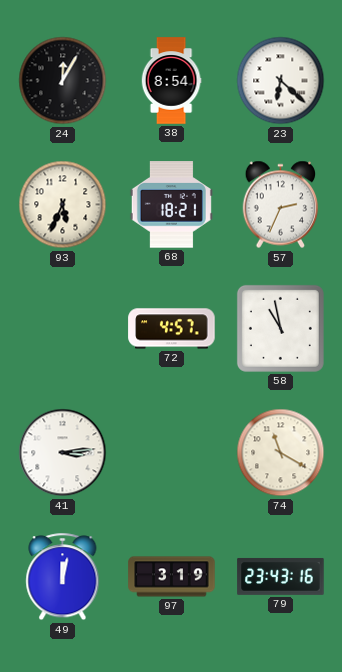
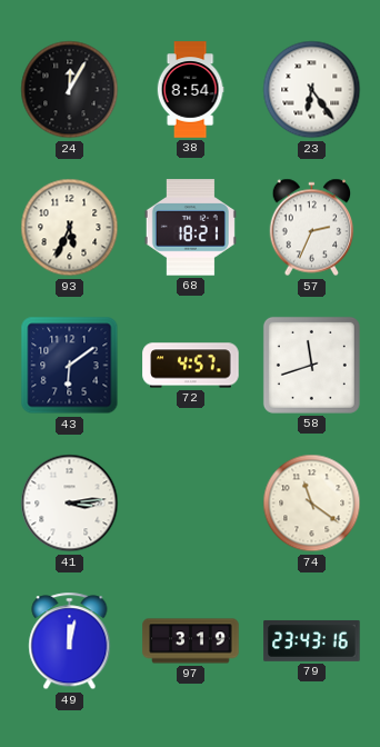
23: 6:22 -> 6:24
43: none -> 6:09
58: 10:58 -> 11:42
74: 11:20 -> 11:21
